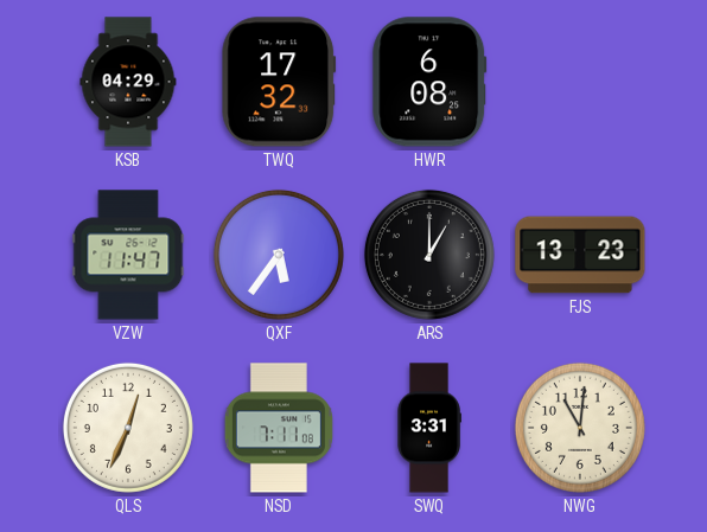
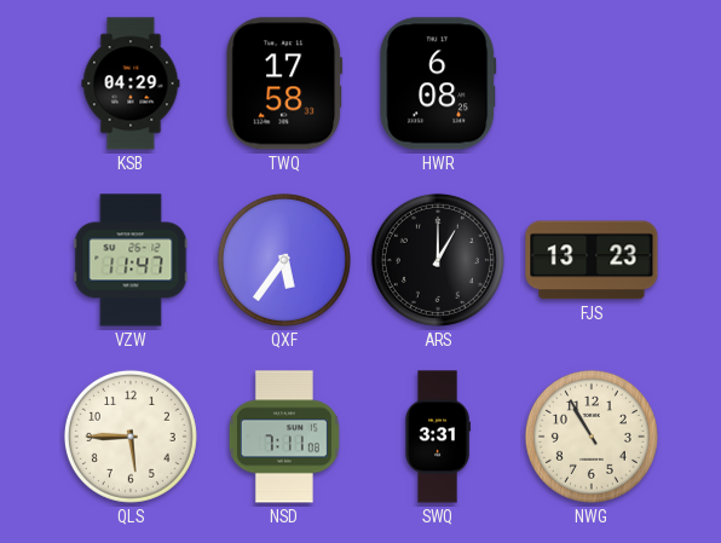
TWQ: 17:32 -> 17:58
QLS: 12:34 -> 5:45
NWG: 11:01 -> 10:55
